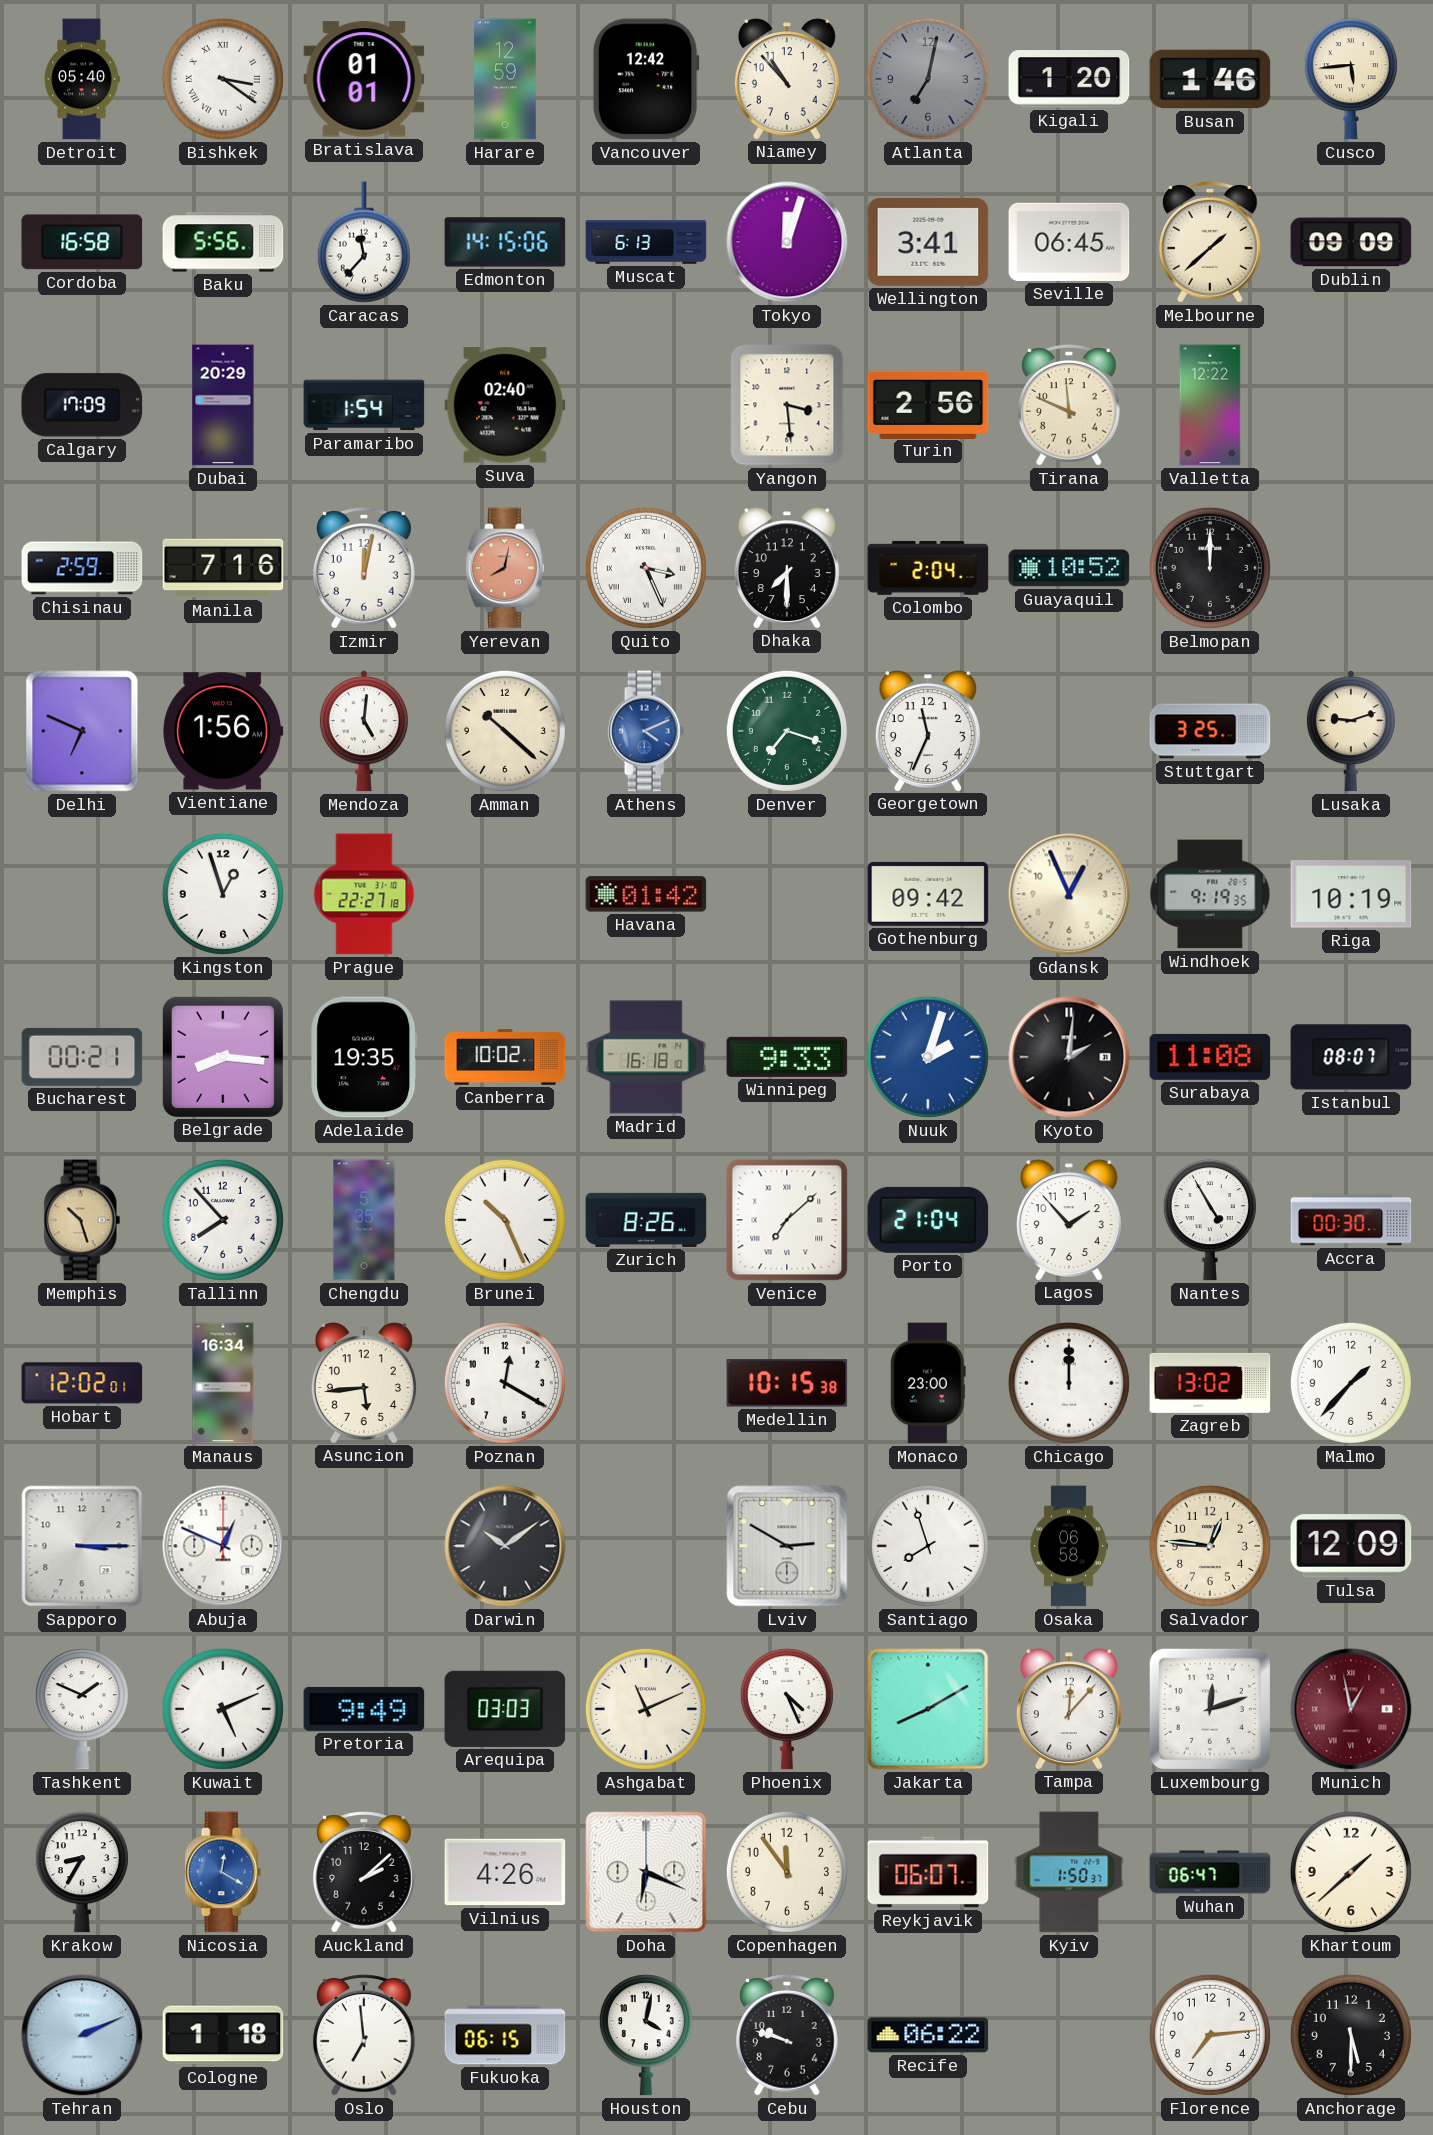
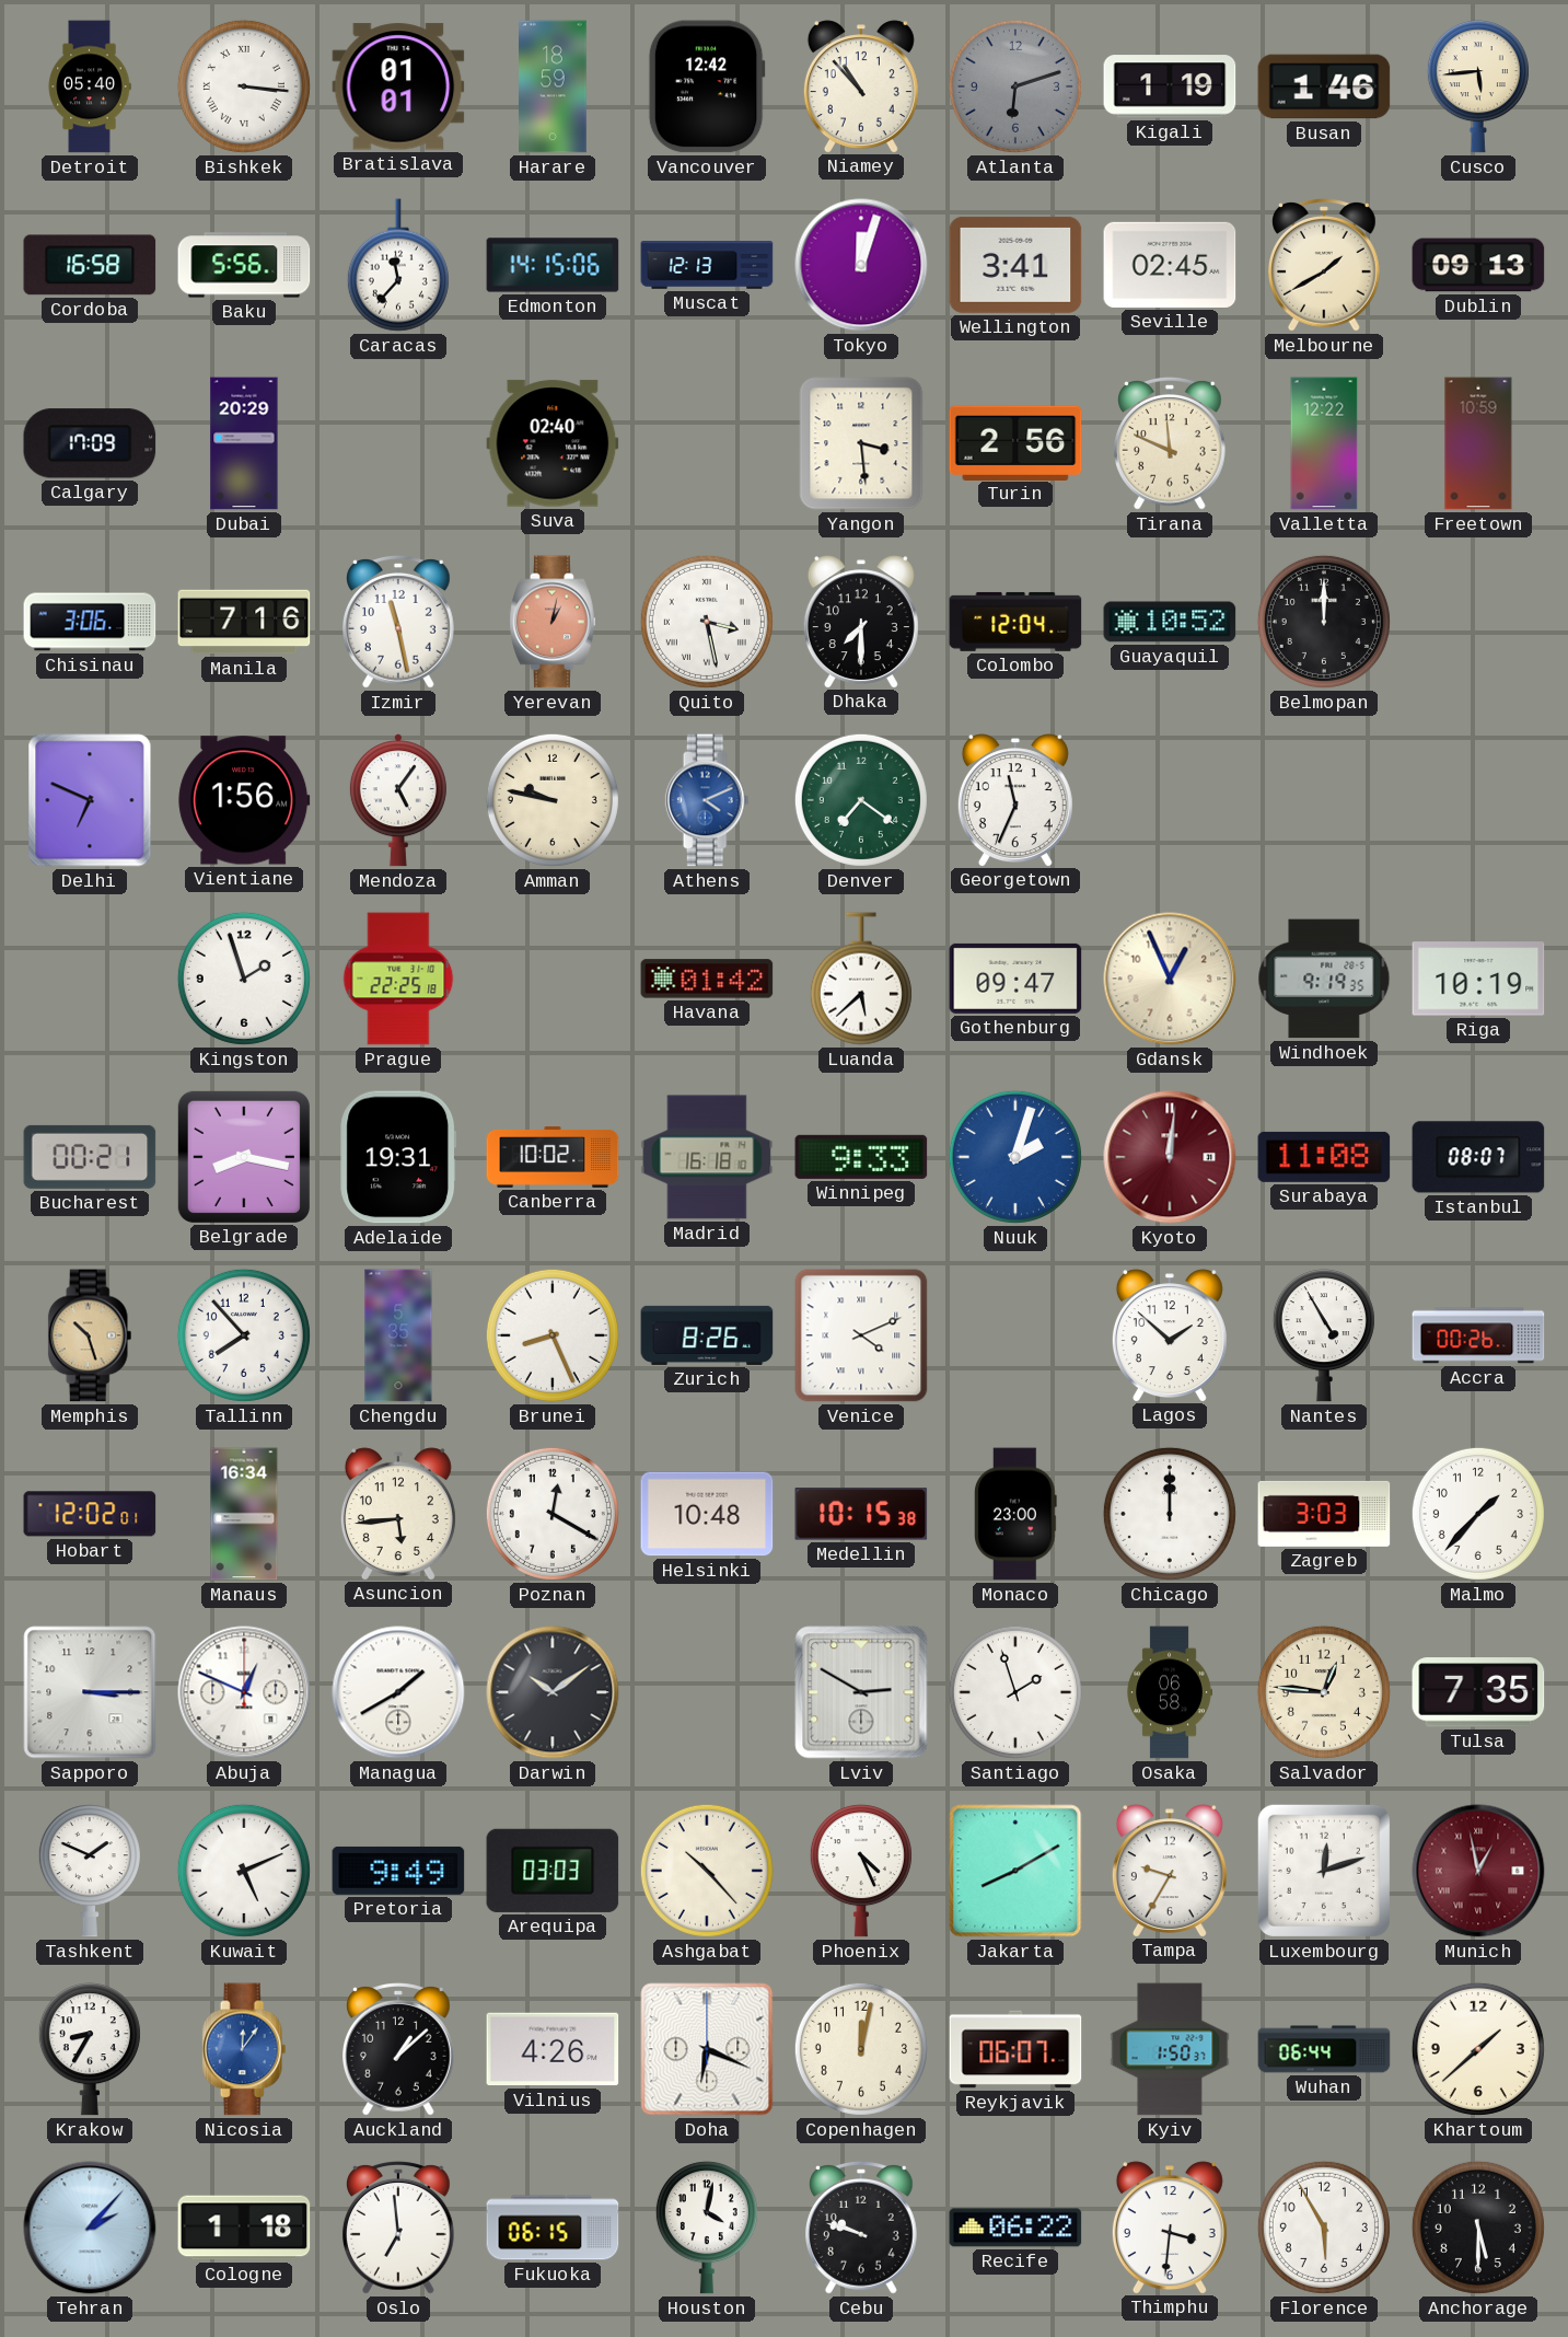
Bishkek: 3:21 -> 3:16
Harare: 12:59 -> 18:59
Atlanta: 7:02 -> 6:12
Kigali: 1:20 -> 1:19
Muscat: 6:13 -> 12:13
Seville: 06:45 -> 02:45
Melbourne: 1:38 -> 1:40
Dublin: 09:09 -> 09:13
Paramaribo: 1:54 -> none
Freetown: none -> 10:59
Chisinau: 2:59 -> 3:06
Izmir: 12:02 -> 11:28
Yerevan: 8:02 -> 1:02
Quito: 3:26 -> 3:28
Colombo: 2:04 -> 12:04
Mendoza: 5:01 -> 5:06
Amman: 10:22 -> 9:47
Denver: 7:18 -> 7:21
Stuttgart: 3:25 -> none
Lusaka: 9:12 -> none
Kingston: 12:57 -> 1:57
Prague: 22:27 -> 22:25
Luanda: none -> 5:38
Gothenburg: 09:42 -> 09:47
Belgrade: 8:16 -> 8:17
Adelaide: 19:35 -> 19:31
Kyoto: 2:01 -> 12:01
Kyoto dial: black -> burgundy
Brunei: 10:26 -> 8:26
Venice: 7:08 -> 4:11
Porto: 21:04 -> none
Lagos: 1:53 -> 1:52
Accra: 00:30 -> 00:26
Helsinki: none -> 10:48
Zagreb: 13:02 -> 3:03
Managua: none -> 1:40
Santiago: 7:57 -> 1:57
Tulsa: 12:09 -> 7:35
Ashgabat: 11:11 -> 10:23
Tampa: 12:07 -> 9:35
Nicosia: 12:20 -> 12:06
Auckland: 2:08 -> 1:08
Copenhagen: 11:54 -> 12:02
Wuhan: 06:47 -> 06:44
Tehran: 2:11 -> 2:07
Thimphu: none -> 3:31
Florence: 7:14 -> 5:55
